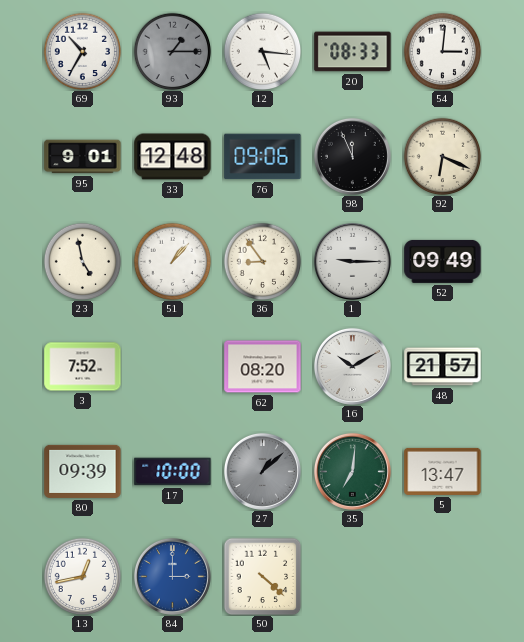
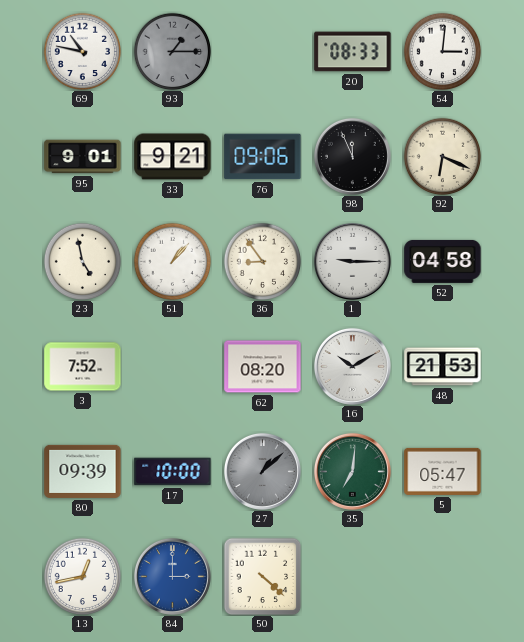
69: 10:35 -> 10:47
12: 5:16 -> none
33: 12:48 -> 9:21
52: 09:49 -> 04:58
48: 21:57 -> 21:53
5: 13:47 -> 05:47
